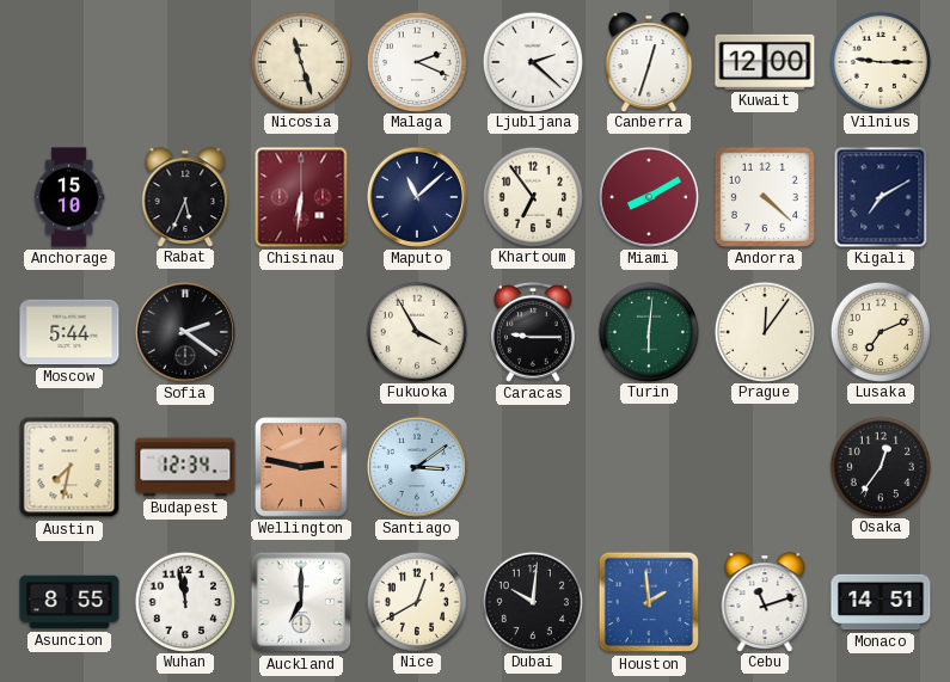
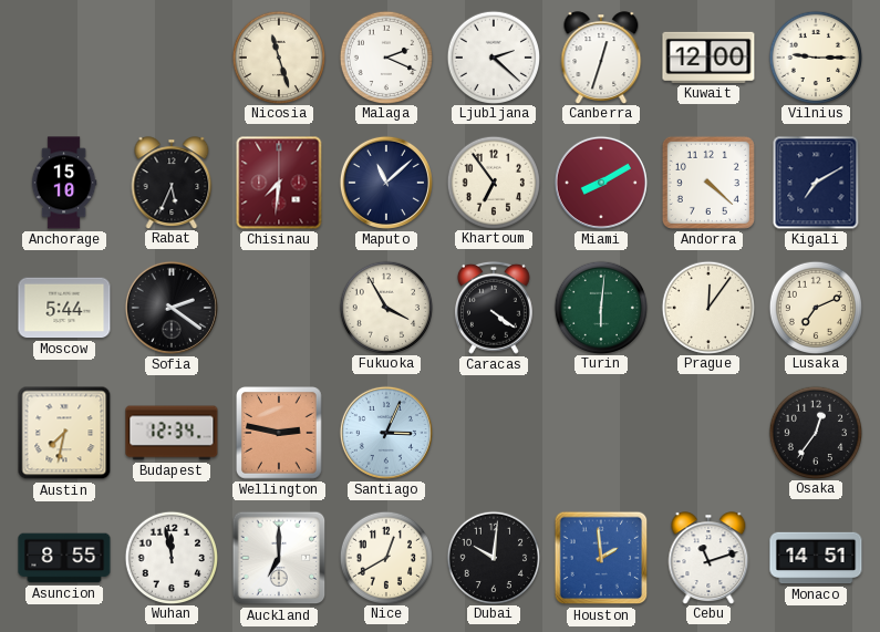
Chisinau: 6:31 -> 7:31
Caracas: 9:15 -> 4:21
Santiago: 3:09 -> 3:04
